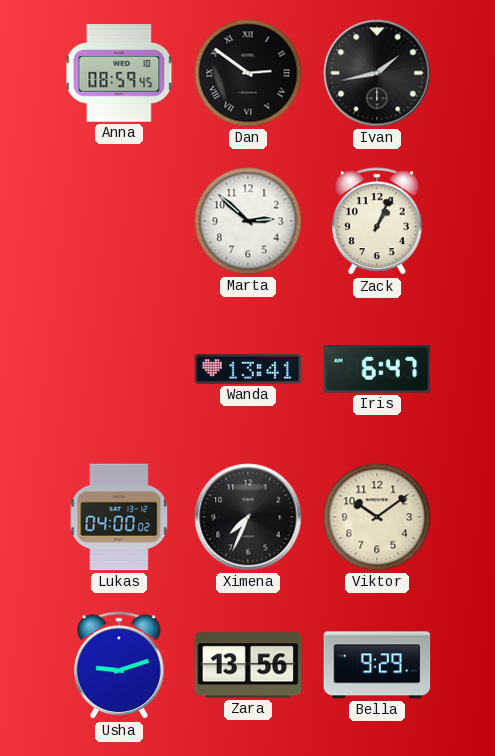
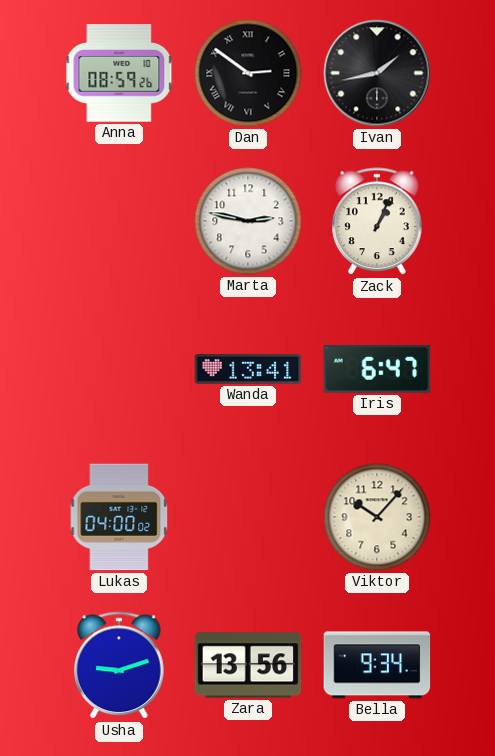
Anna: 08:59:45 -> 08:59:26
Marta: 2:52 -> 2:47
Ximena: 7:34 -> none
Viktor: 10:09 -> 10:07
Bella: 9:29 -> 9:34
